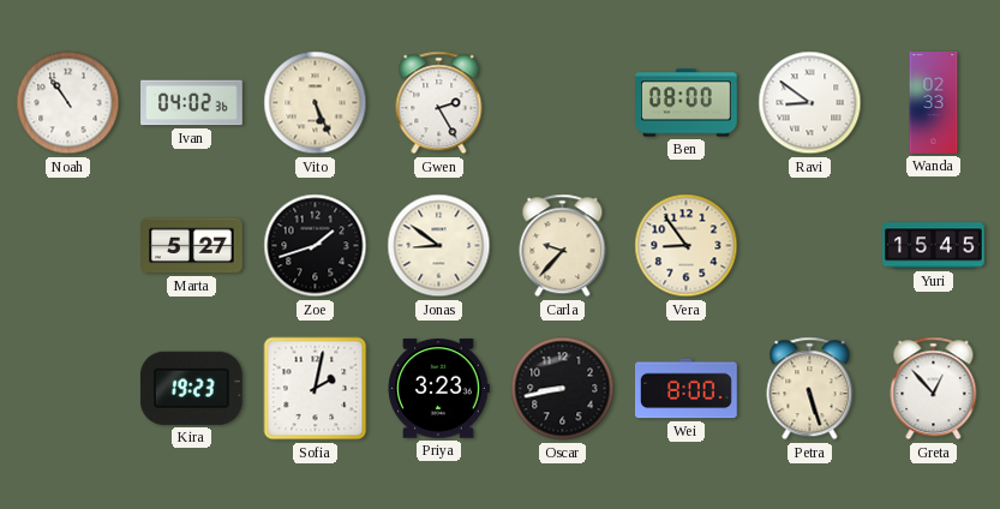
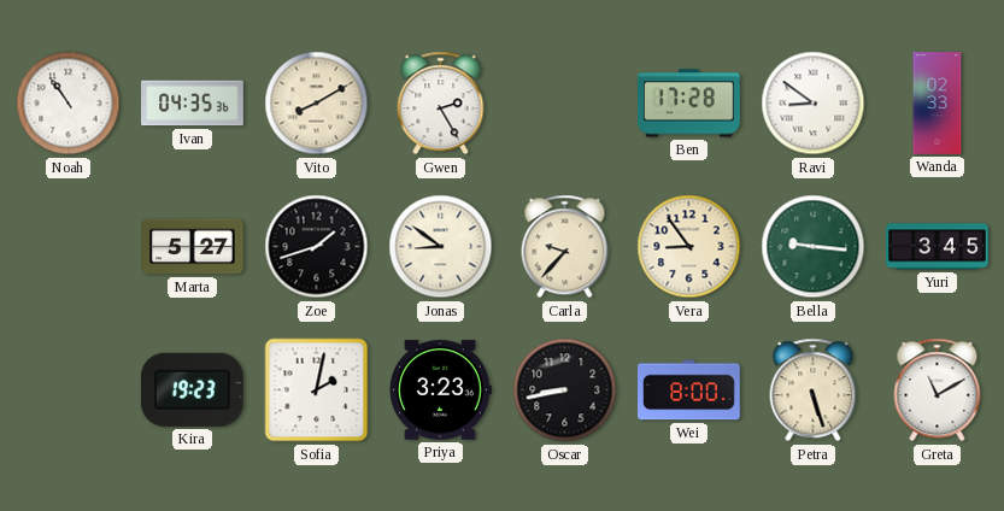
Ivan: 04:02 -> 04:35
Vito: 5:26 -> 8:10
Ben: 08:00 -> 17:28
Bella: none -> 9:16
Yuri: 15:45 -> 3:45
Greta: 12:53 -> 11:10
